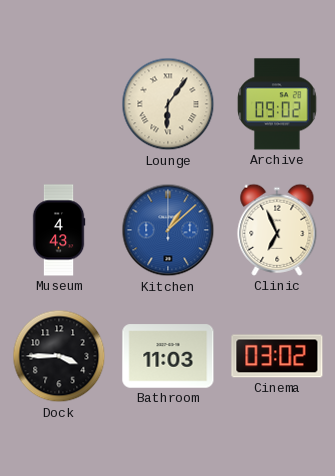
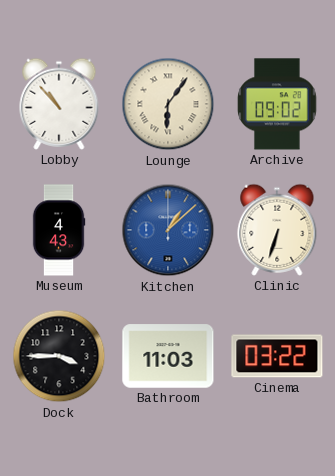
Lobby: none -> 10:53
Clinic: 6:56 -> 6:33
Cinema: 03:02 -> 03:22
